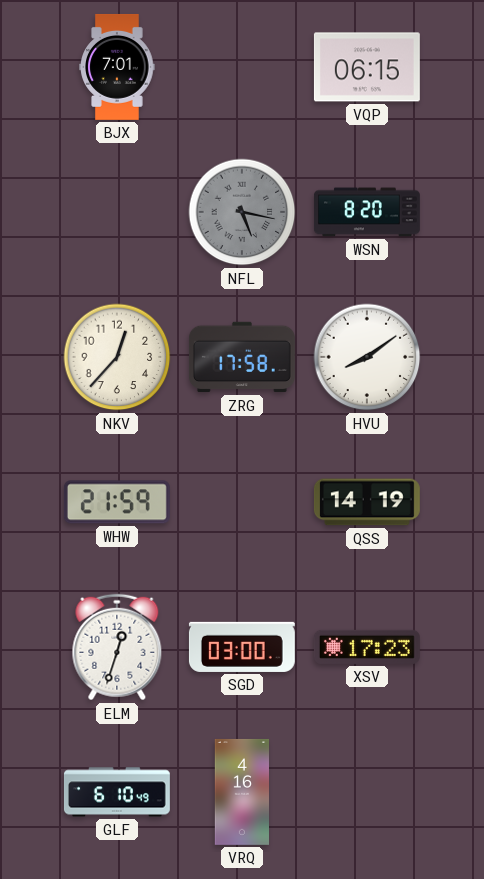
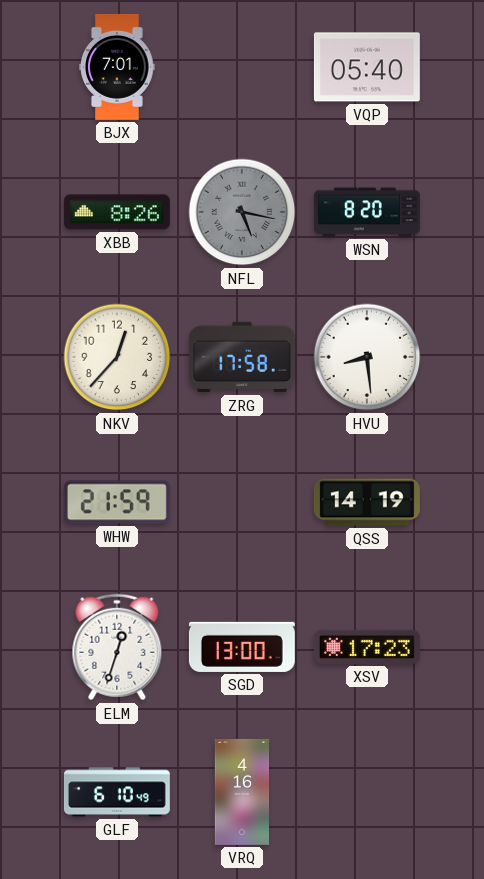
VQP: 06:15 -> 05:40
XBB: none -> 8:26
HVU: 8:09 -> 8:29
SGD: 03:00 -> 13:00
